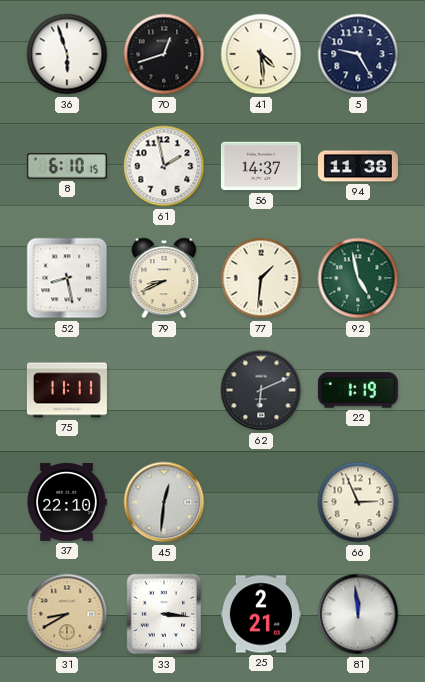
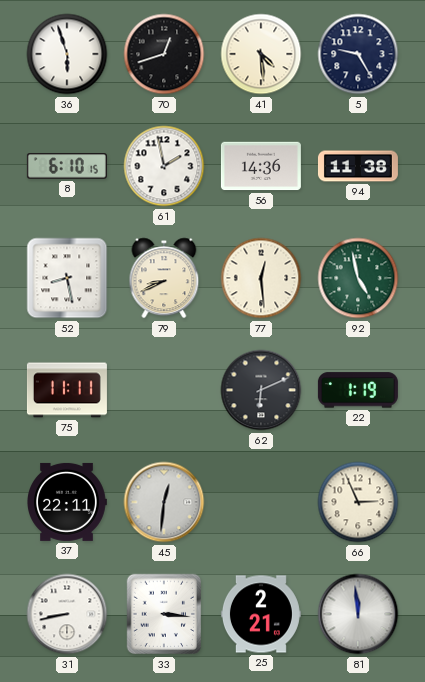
56: 14:37 -> 14:36
77: 1:31 -> 12:29
37: 22:10 -> 22:11
31: 8:40 -> 8:43
31 dial: champagne -> white
